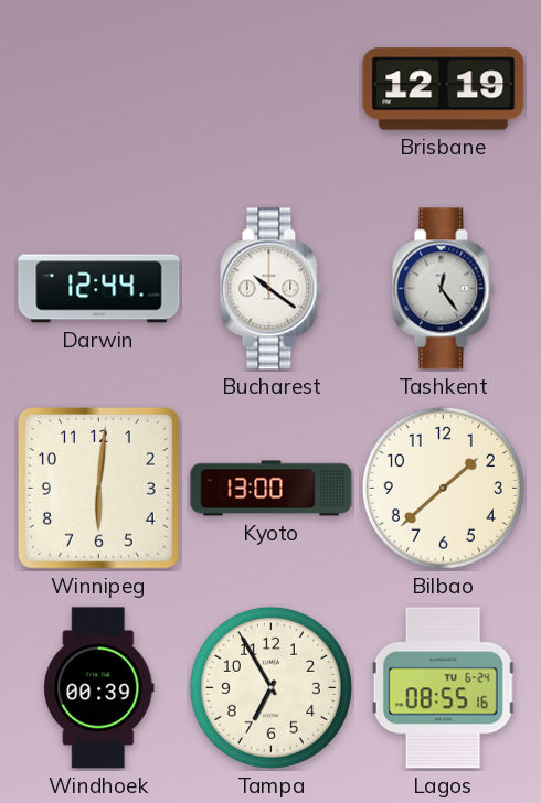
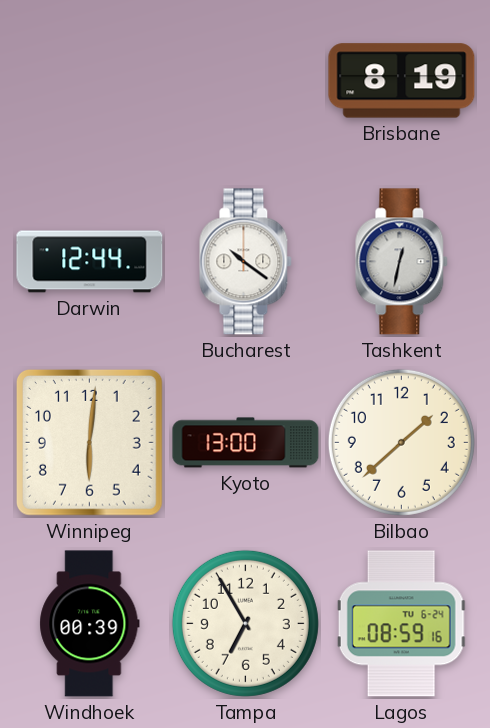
Brisbane: 12:19 -> 8:19
Tashkent: 12:24 -> 12:32
Lagos: 08:55 -> 08:59
